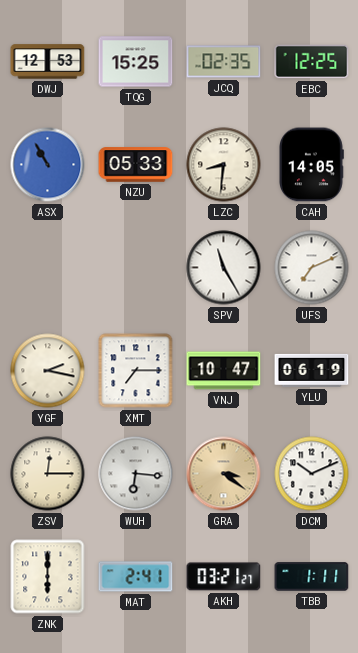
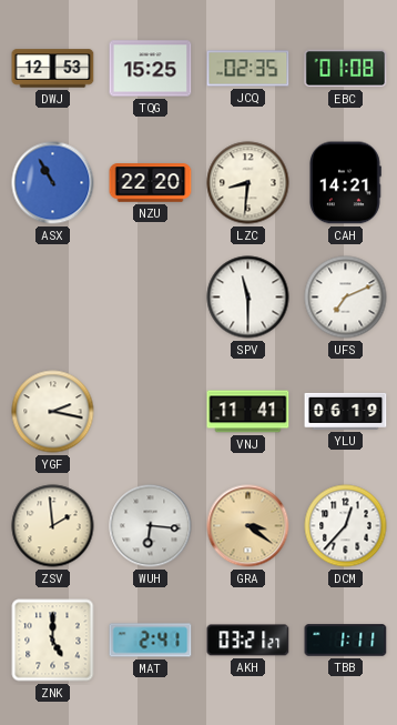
EBC: 12:25 -> 01:08
NZU: 05:33 -> 22:20
CAH: 14:05 -> 14:21
SPV: 11:25 -> 11:30
XMT: 7:15 -> none
VNJ: 10:47 -> 11:41
ZSV: 12:15 -> 1:59
DCM: 10:11 -> 12:37
ZNK: 6:00 -> 5:00
